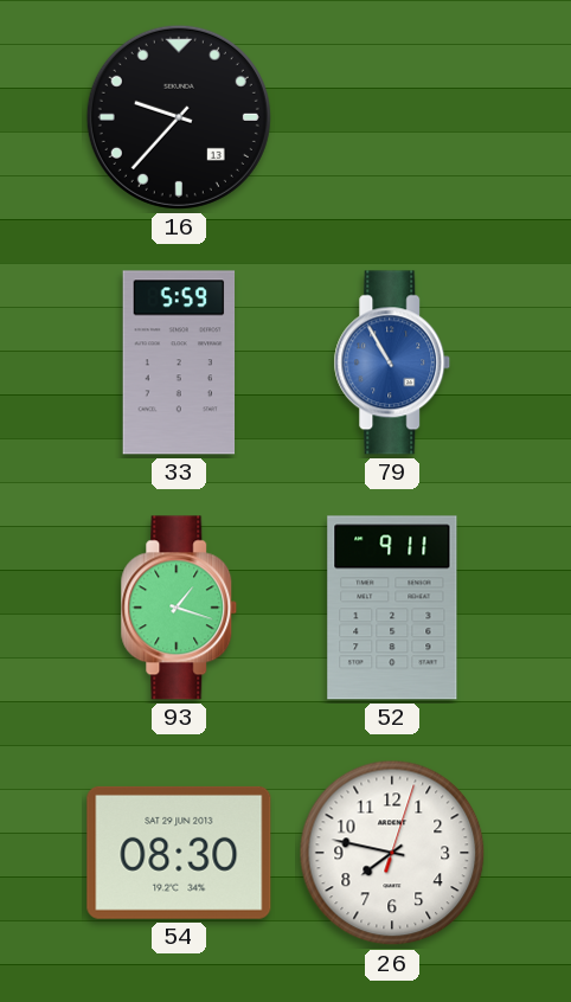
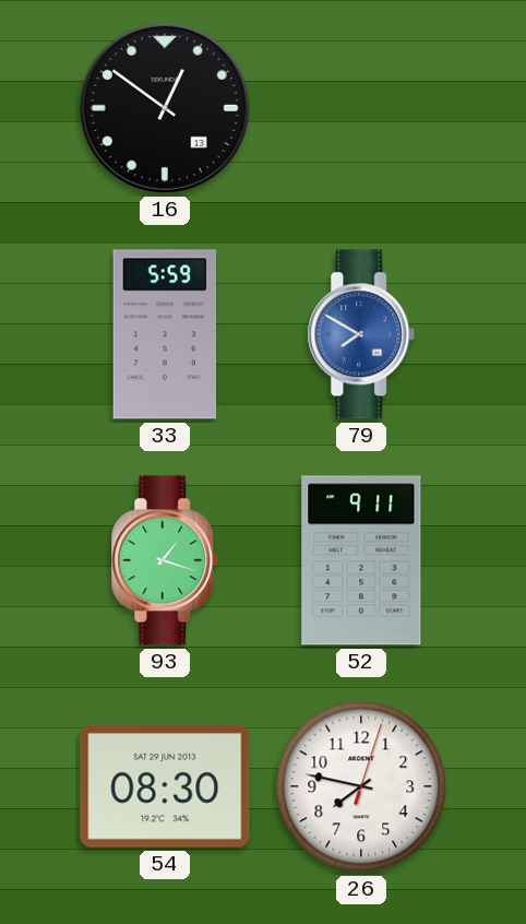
16: 9:37 -> 12:51
79: 10:55 -> 7:50
